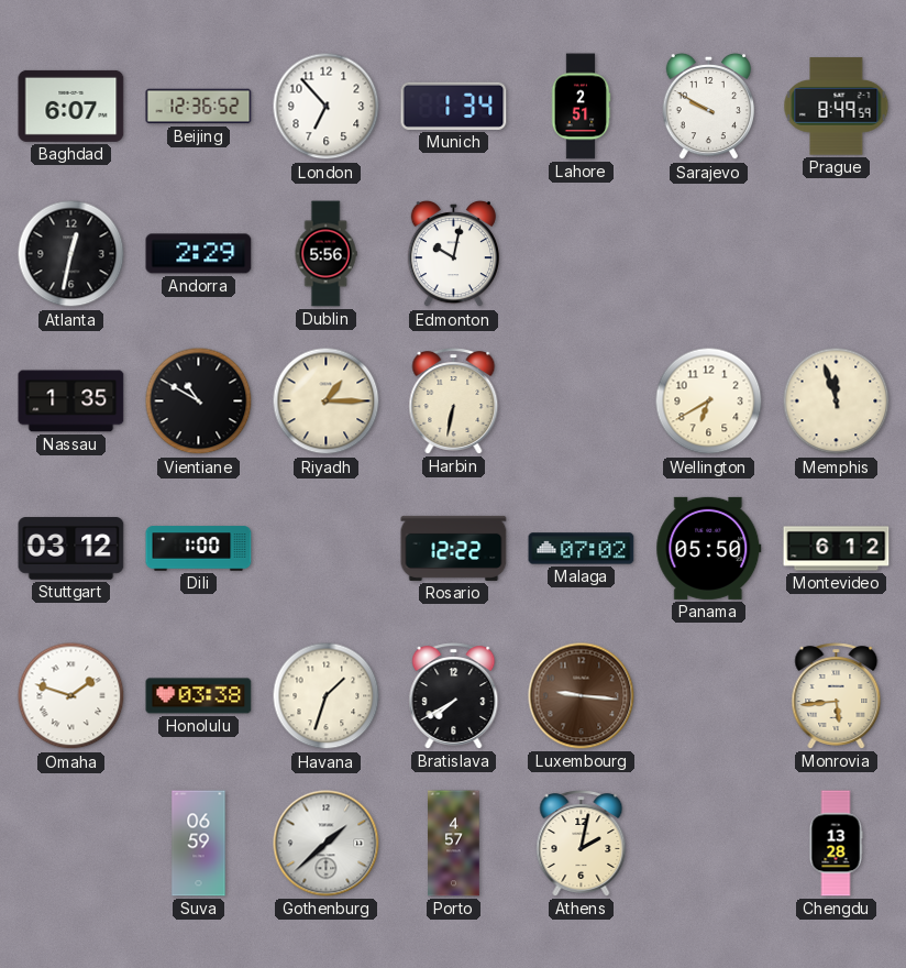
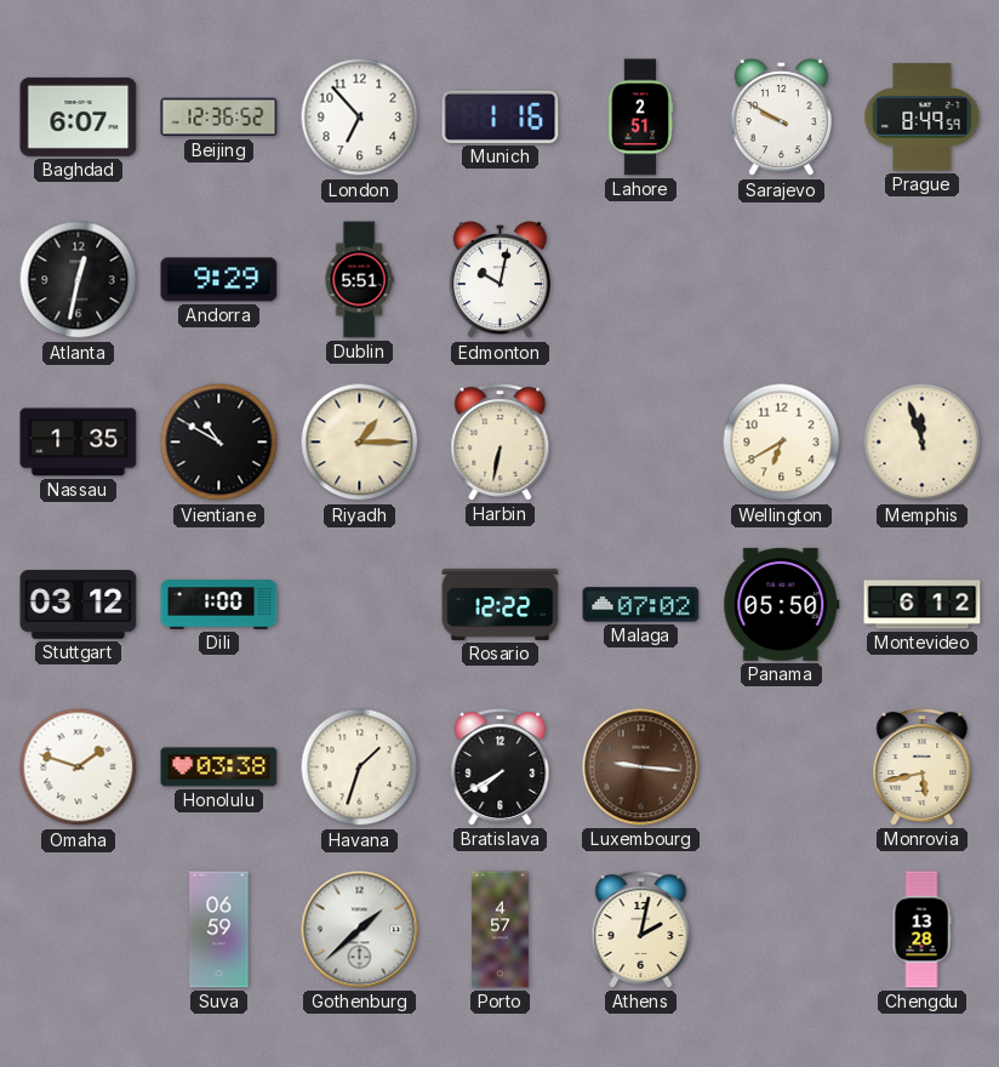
Munich: 1:34 -> 1:16
Andorra: 2:29 -> 9:29
Dublin: 5:56 -> 5:51
Monrovia: 5:44 -> 5:43
